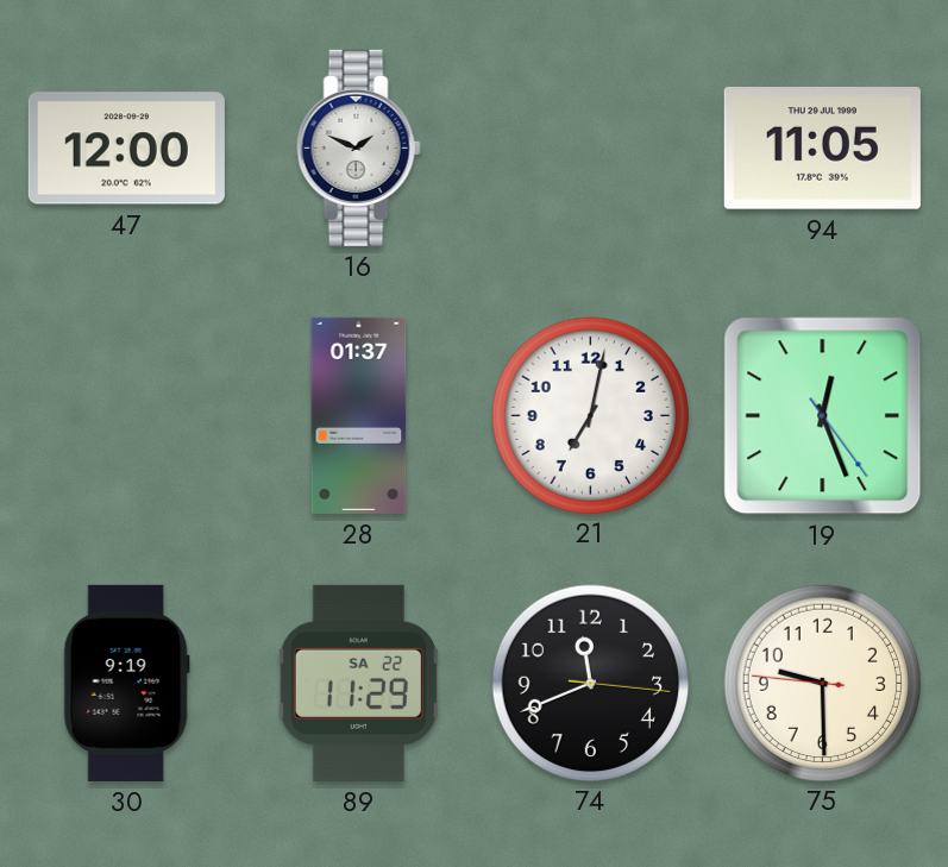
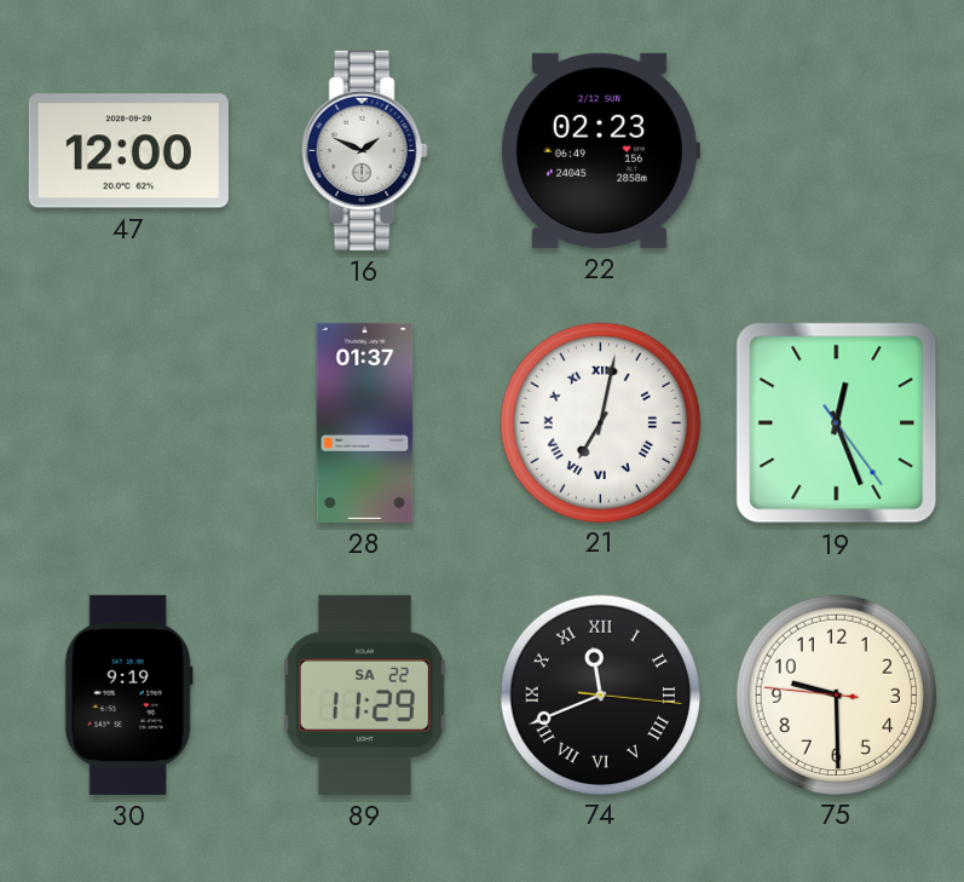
22: none -> 02:23
94: 11:05 -> none
21 numerals: Arabic -> Roman
74 numerals: Arabic -> Roman
